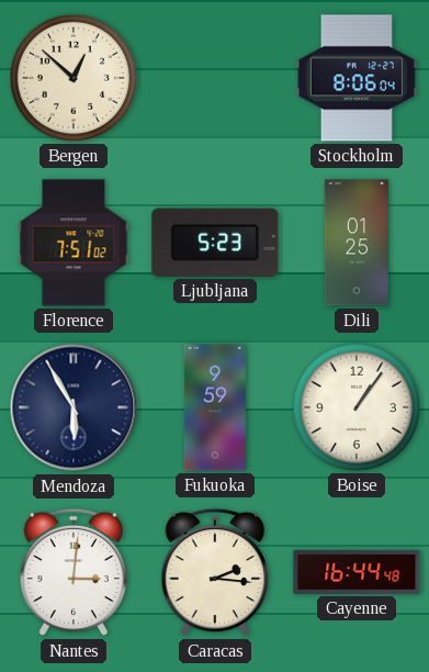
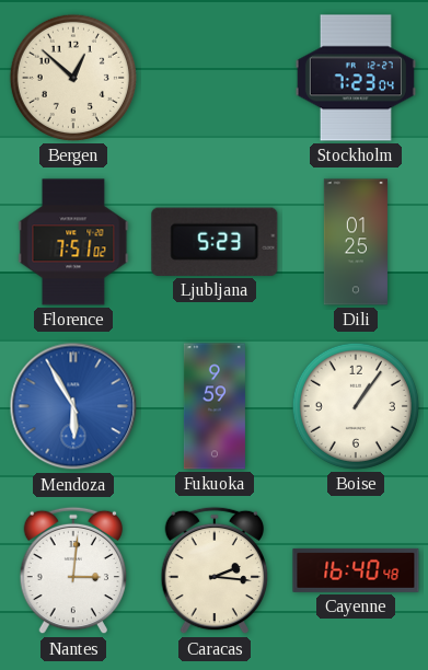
Stockholm: 8:06 -> 7:23
Mendoza dial: navy -> blue
Cayenne: 16:44 -> 16:40
